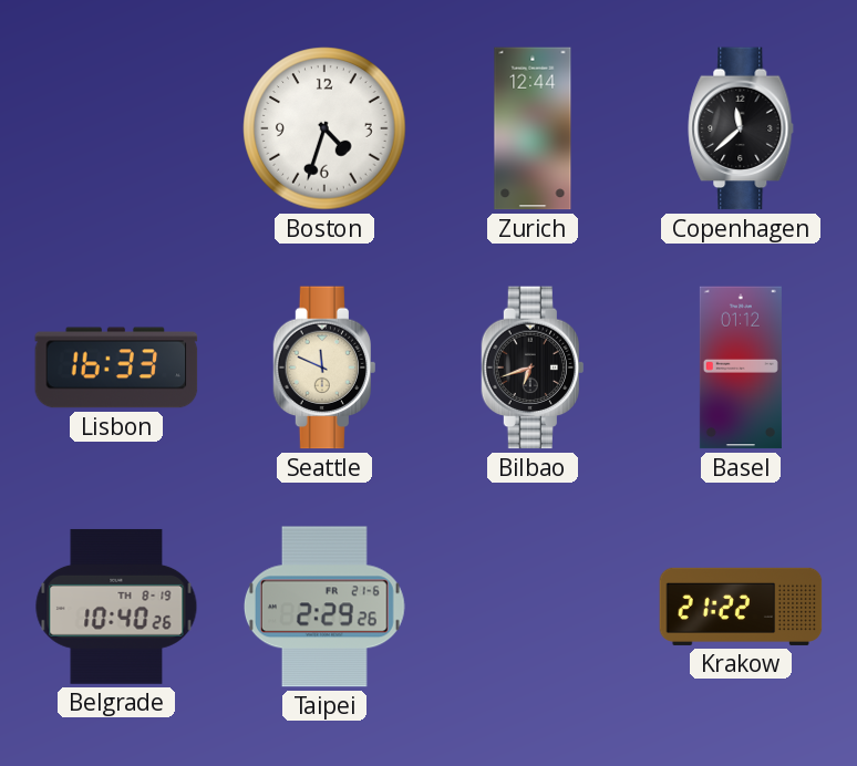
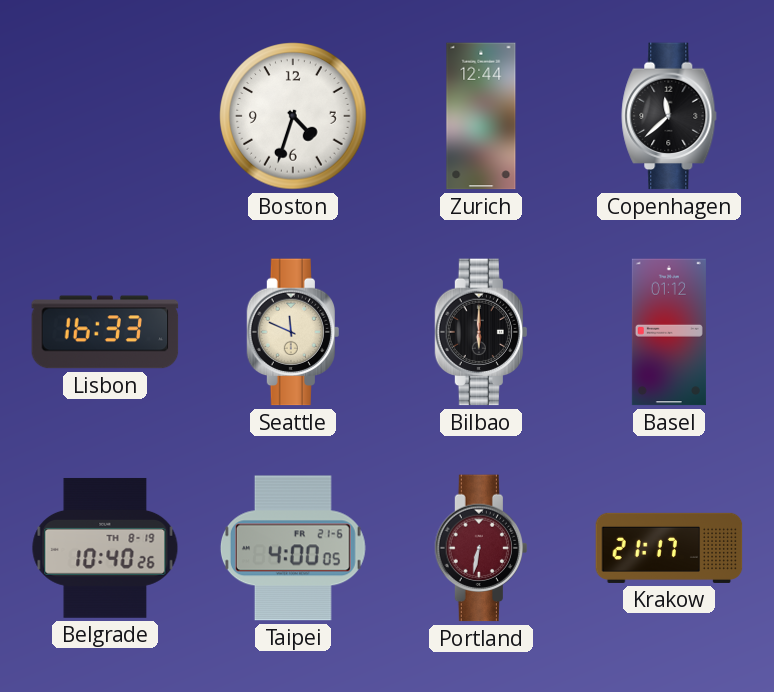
Bilbao: 6:42 -> 6:00
Taipei: 2:29 -> 4:00
Portland: none -> 6:32
Krakow: 21:22 -> 21:17
